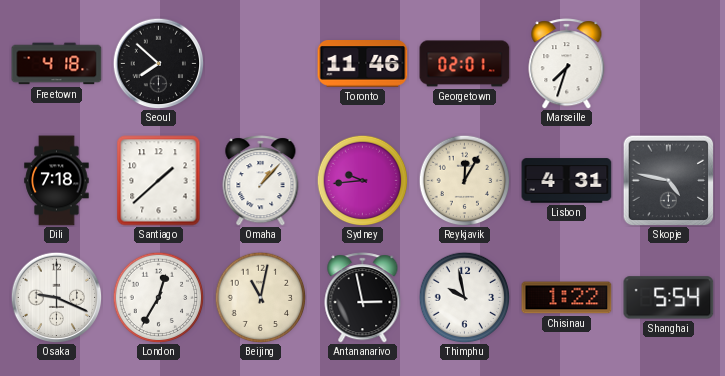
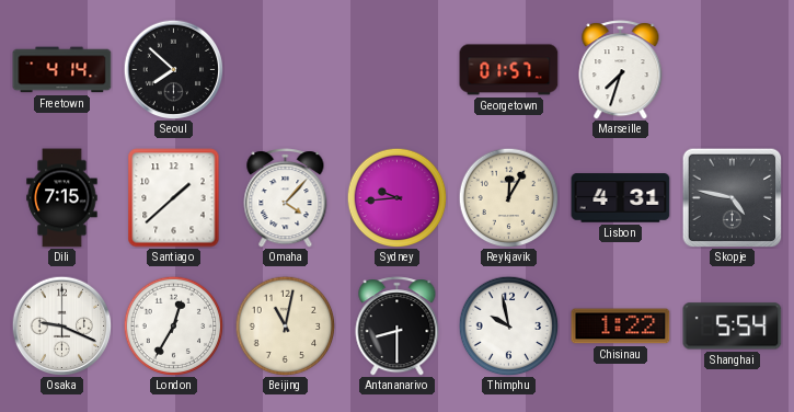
Freetown: 4:18 -> 4:14
Toronto: 11:46 -> none
Georgetown: 02:01 -> 01:57
Dili: 7:18 -> 7:15
Omaha: 1:07 -> 4:07
Antananarivo: 2:58 -> 8:30
